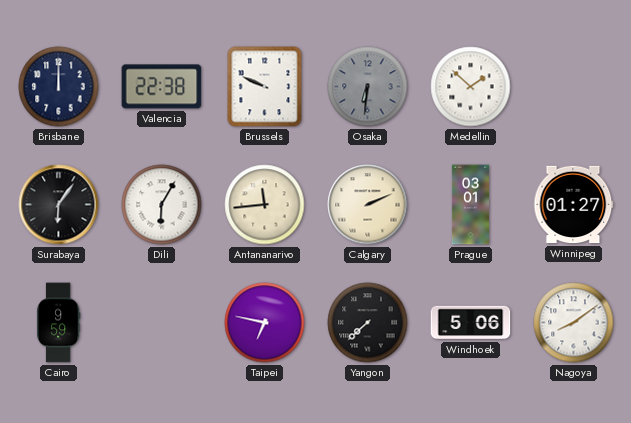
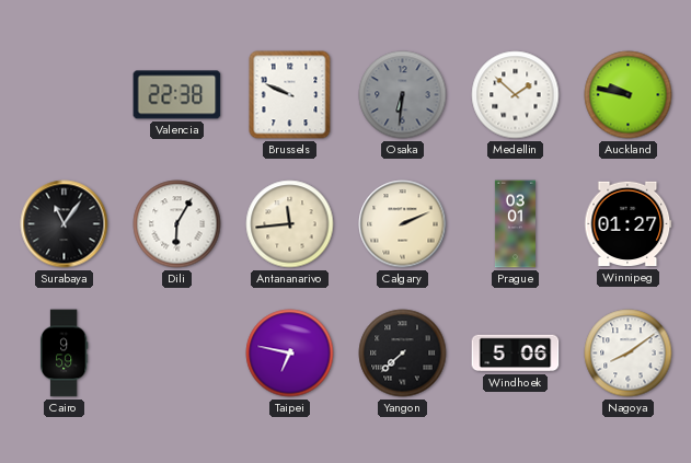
Brisbane: 12:00 -> none
Auckland: none -> 9:47
Surabaya: 6:06 -> 11:06
